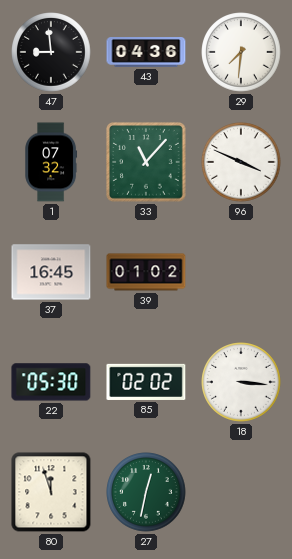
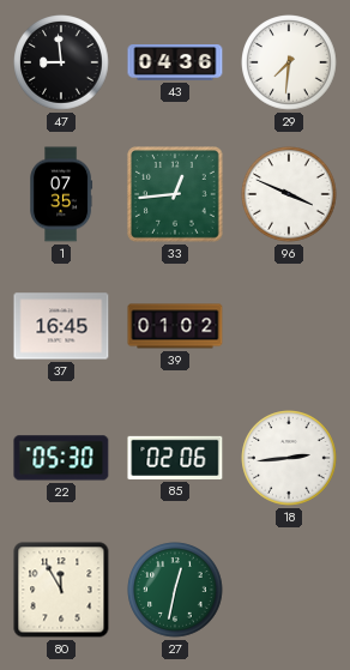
1: 07:32 -> 07:35
33: 11:07 -> 12:44
85: 02:02 -> 02:06
18: 3:16 -> 2:44
80: 11:57 -> 11:55
